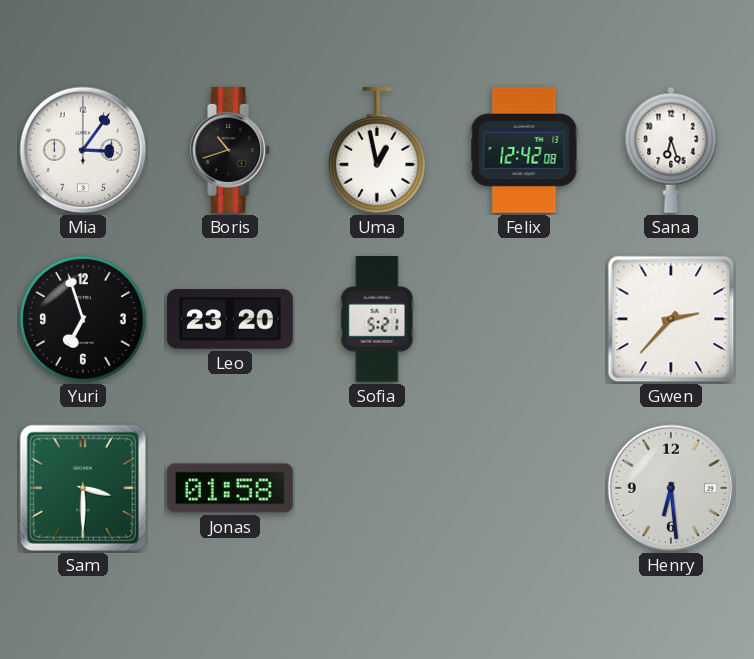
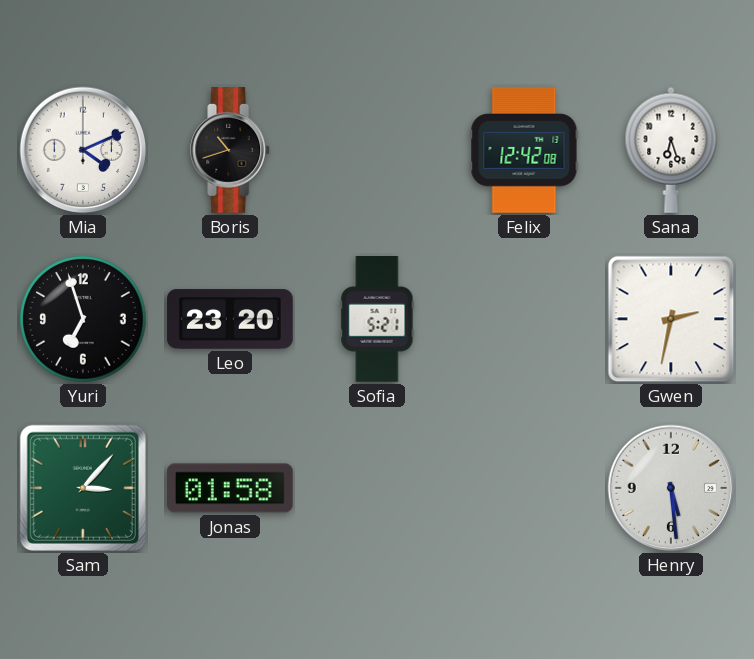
Mia: 3:06 -> 4:11
Uma: 12:58 -> none
Gwen: 2:37 -> 2:32
Sam: 3:30 -> 3:07
Henry: 6:29 -> 5:29
